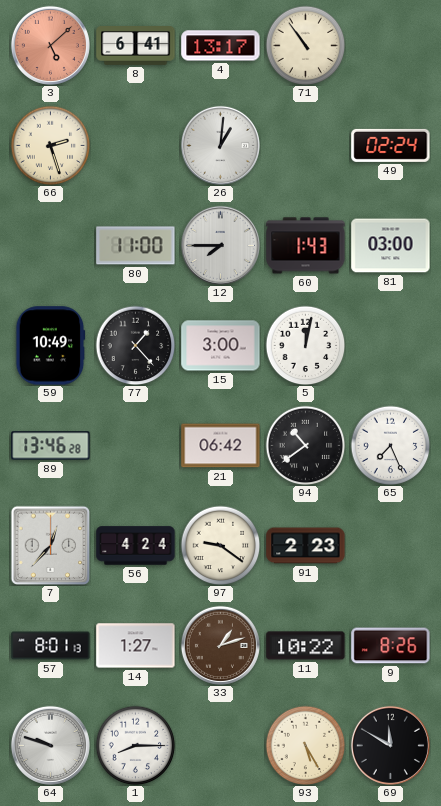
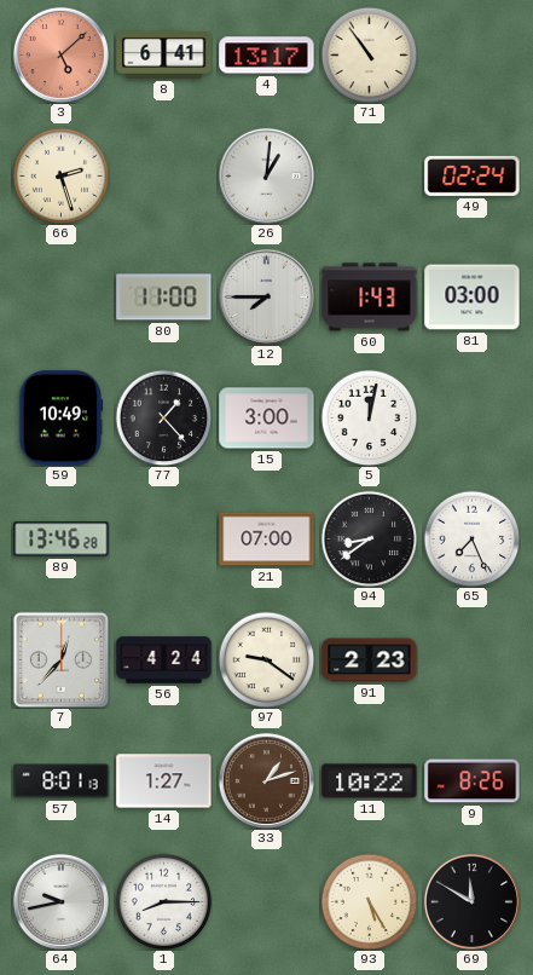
21: 06:42 -> 07:00
94: 10:39 -> 8:39
64: 9:48 -> 9:43
